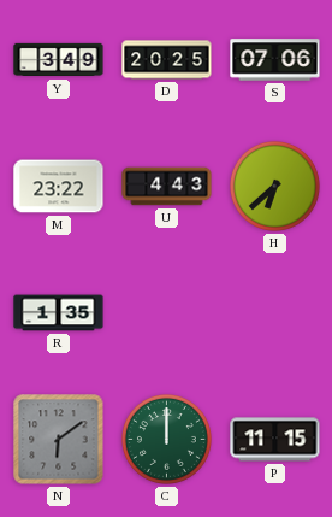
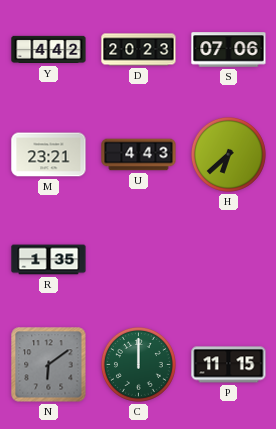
Y: 3:49 -> 4:42
D: 20:25 -> 20:23
M: 23:22 -> 23:21
